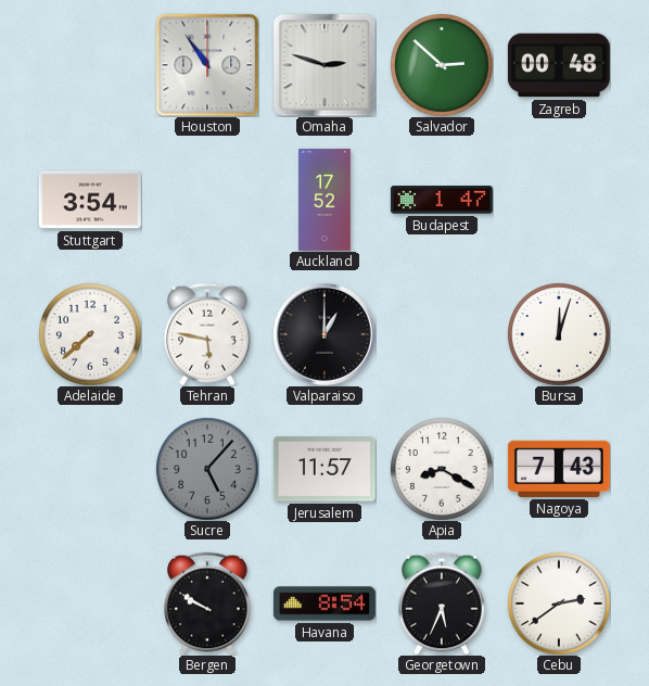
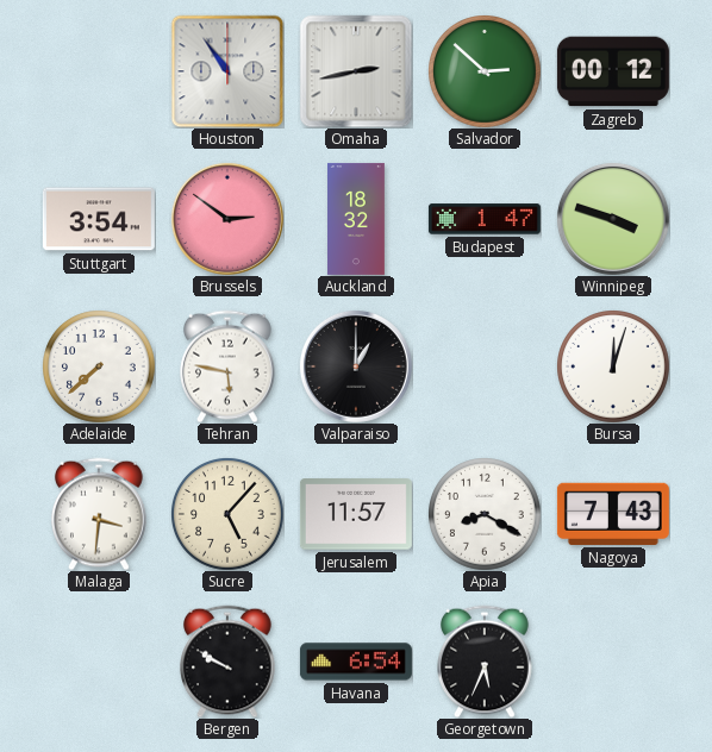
Omaha: 2:48 -> 2:43
Zagreb: 00:48 -> 00:12
Brussels: none -> 2:51
Auckland: 17:52 -> 18:32
Winnipeg: none -> 3:48
Malaga: none -> 3:31
Sucre dial: grey -> cream
Havana: 8:54 -> 6:54
Cebu: 2:39 -> none
